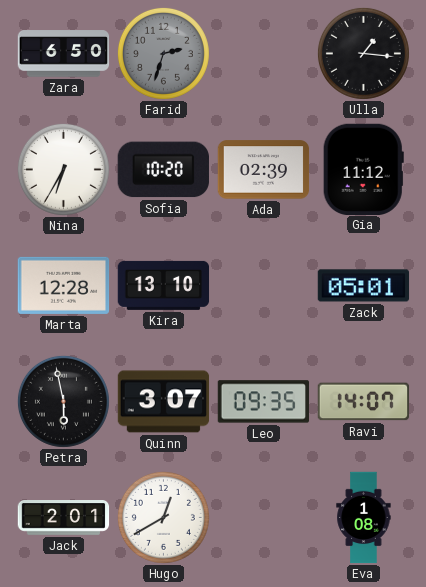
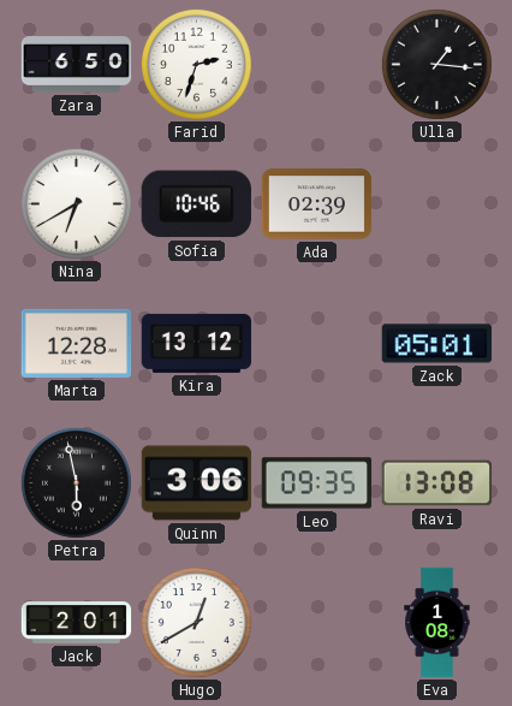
Farid dial: grey -> white
Nina: 6:35 -> 6:40
Sofia: 10:20 -> 10:46
Gia: 11:12 -> none
Kira: 13:10 -> 13:12
Quinn: 3:07 -> 3:06
Ravi: 14:07 -> 13:08
